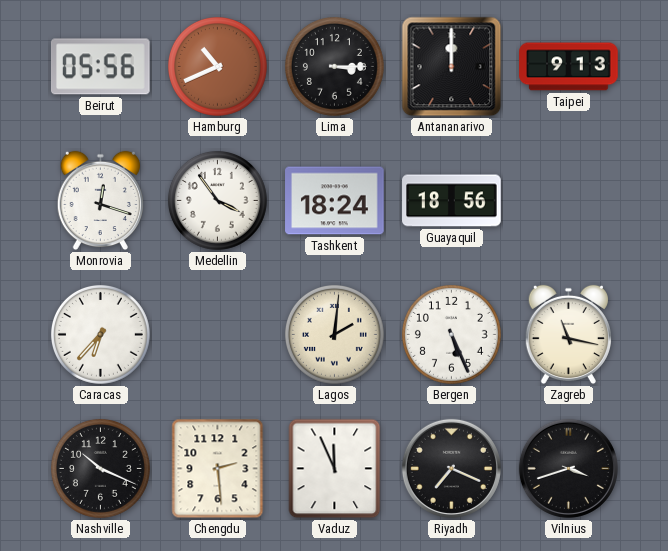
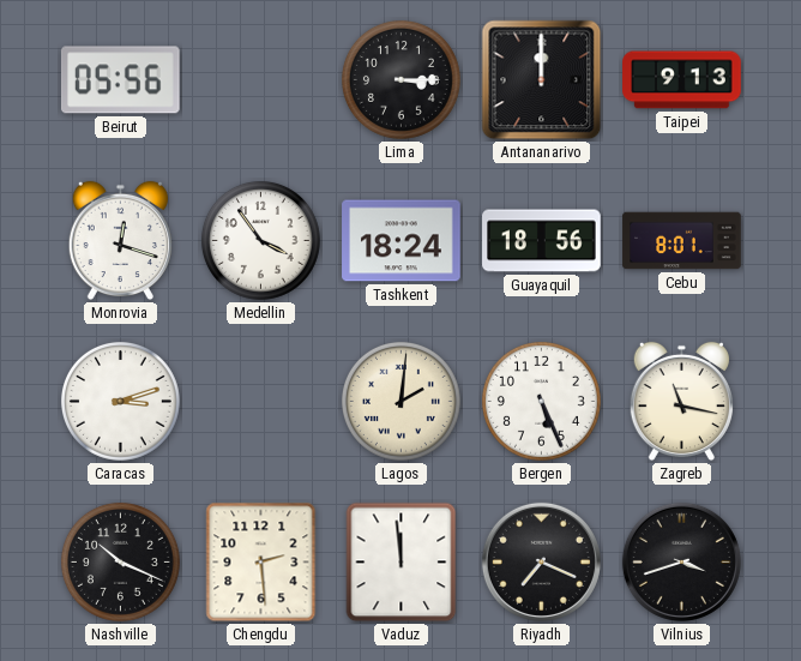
Hamburg: 10:41 -> none
Cebu: none -> 8:01
Caracas: 6:37 -> 3:12
Vaduz: 11:56 -> 11:59
